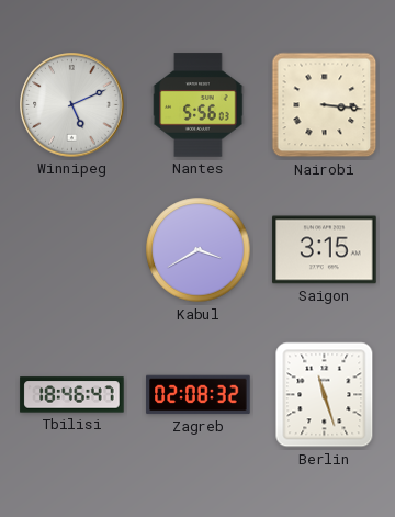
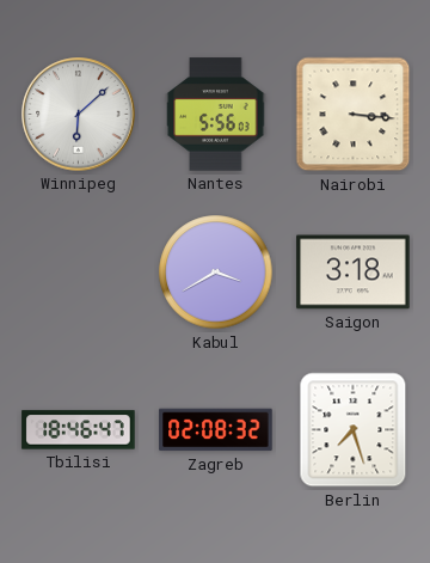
Winnipeg: 5:11 -> 6:08
Saigon: 3:15 -> 3:18
Berlin: 11:27 -> 7:27
